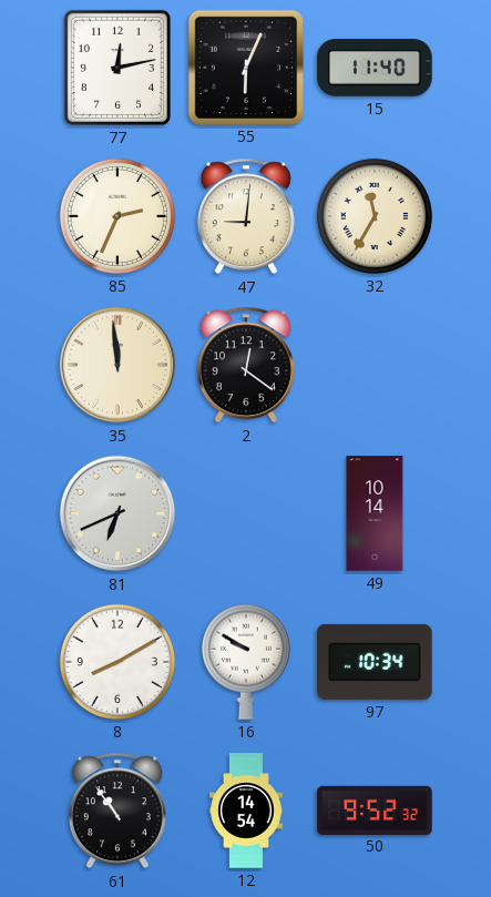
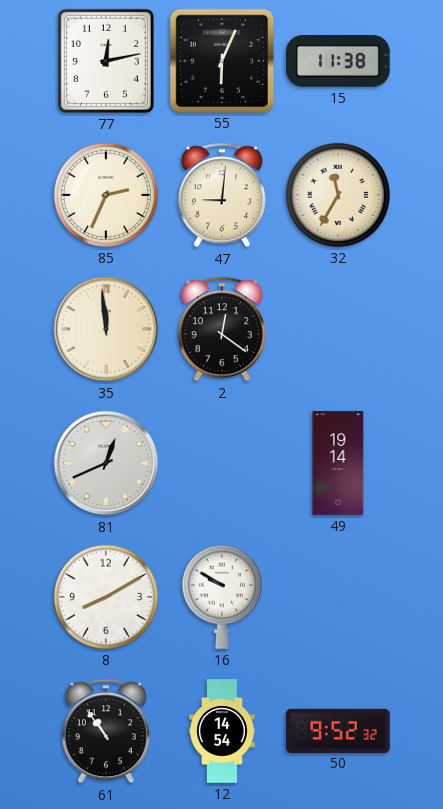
15: 11:40 -> 11:38
81: 6:41 -> 12:41
49: 10:14 -> 19:14
97: 10:34 -> none
